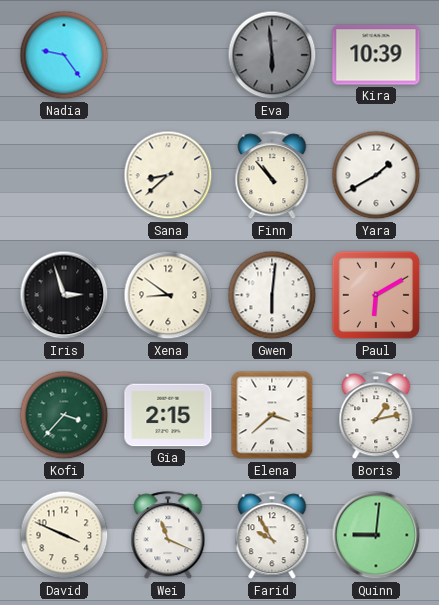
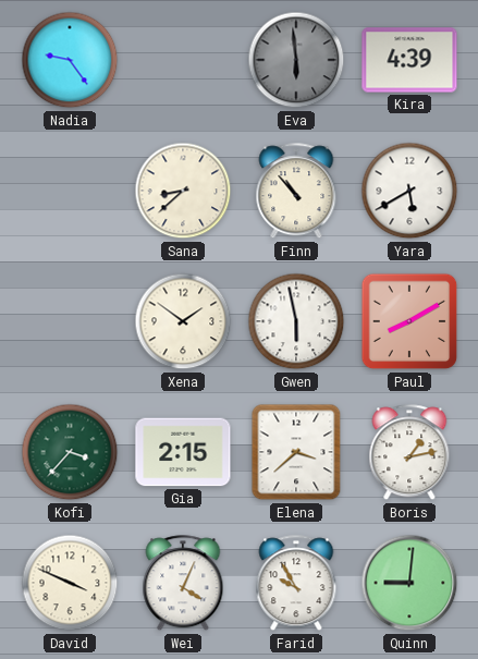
Kira: 10:39 -> 4:39
Yara: 1:40 -> 5:40
Iris: 2:57 -> none
Xena: 8:51 -> 1:51
Gwen: 6:01 -> 5:58
Paul: 6:10 -> 8:10
Wei: 11:19 -> 4:04
